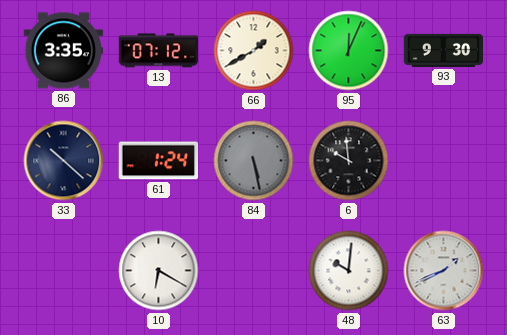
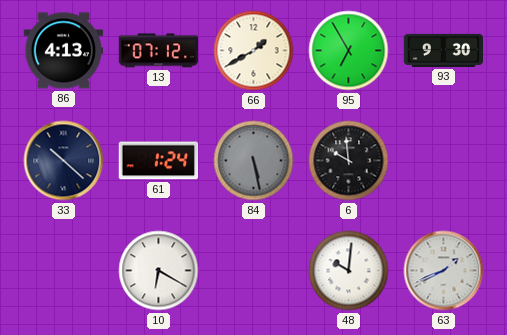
86: 3:35 -> 4:13
95: 12:04 -> 6:55
